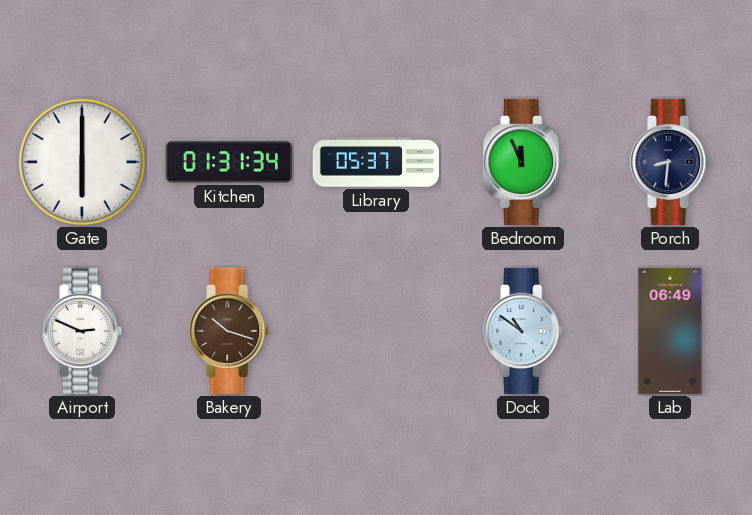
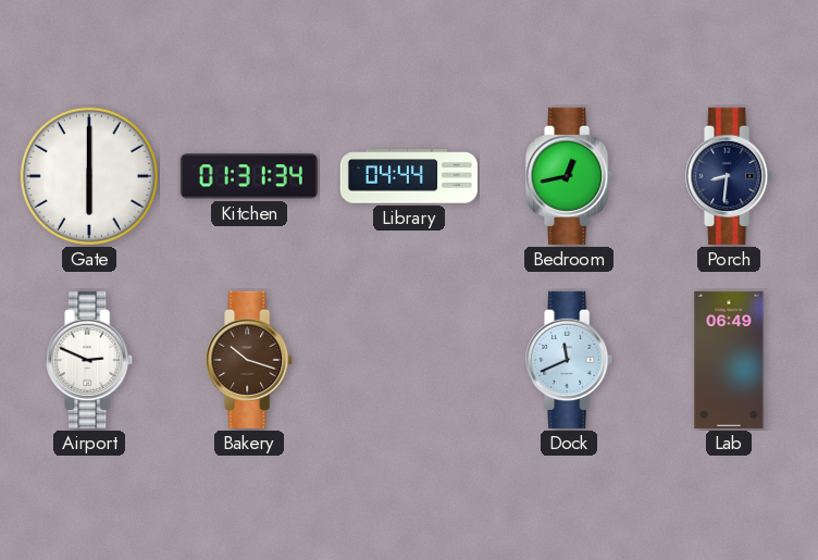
Library: 05:37 -> 04:44
Bedroom: 11:56 -> 12:43
Dock: 10:51 -> 11:41
